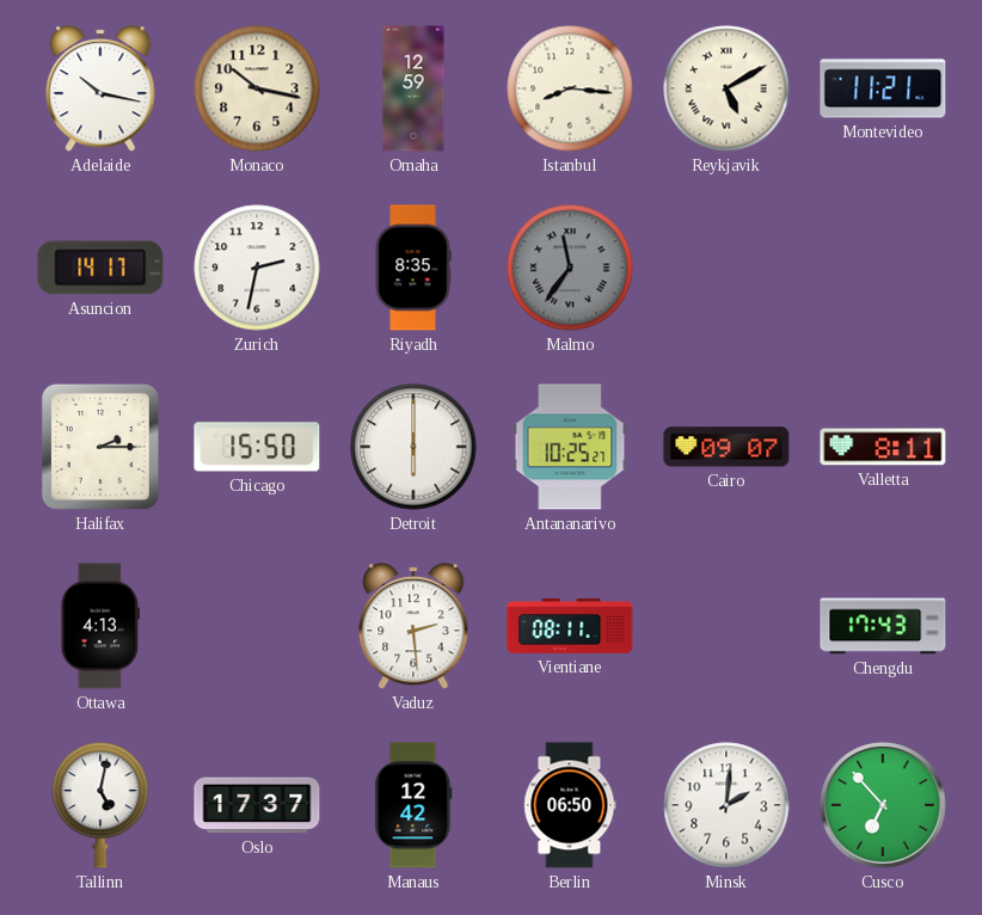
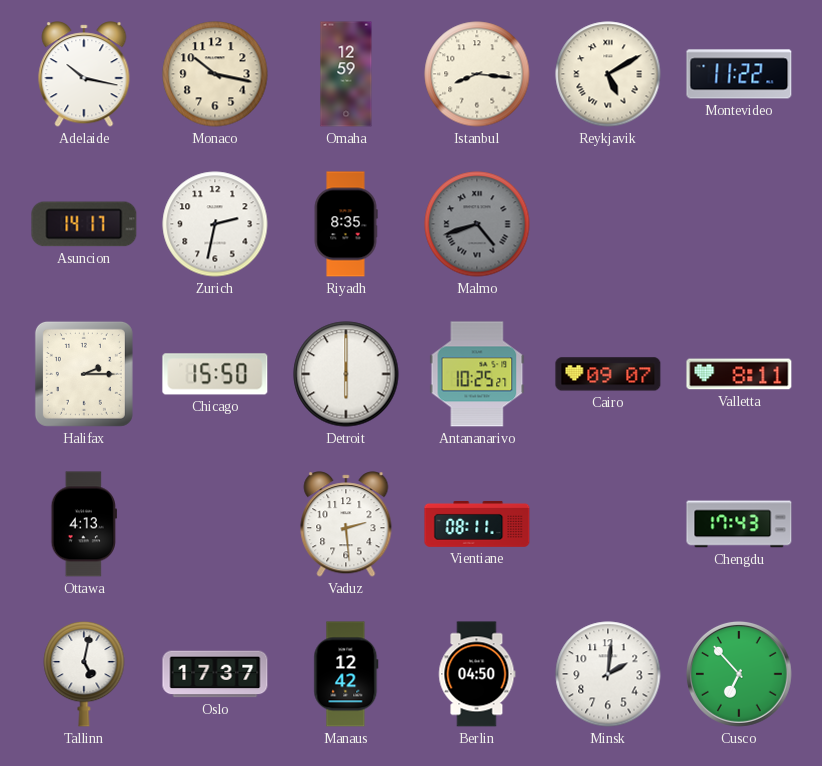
Montevideo: 11:21 -> 11:22
Malmo: 11:36 -> 4:42
Berlin: 06:50 -> 04:50
